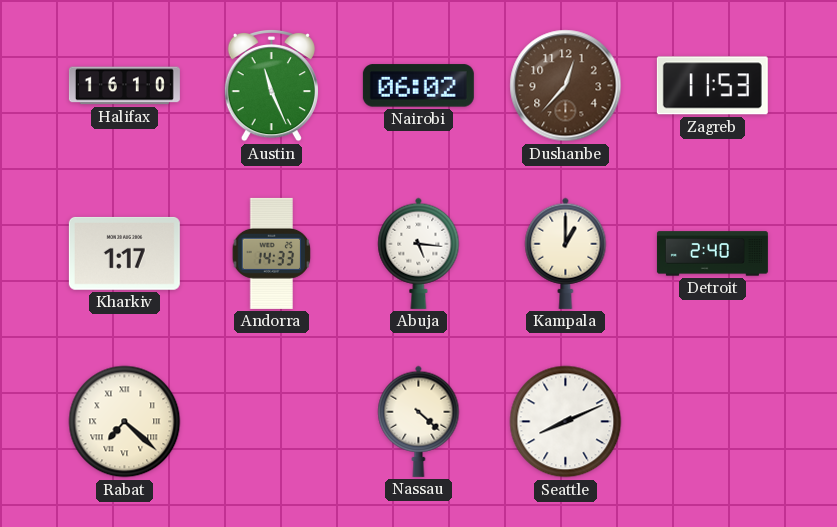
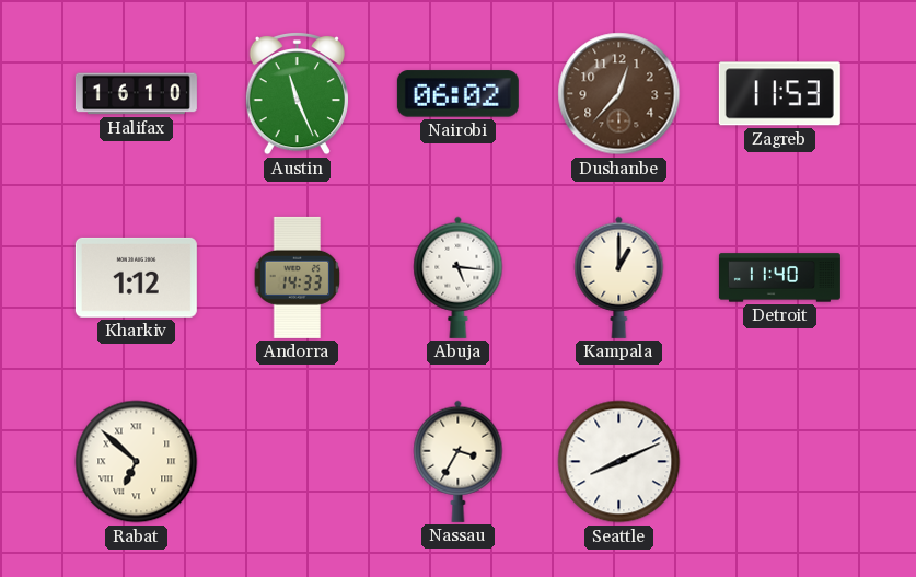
Kharkiv: 1:17 -> 1:12
Detroit: 2:40 -> 11:40
Rabat: 7:22 -> 6:52
Nassau: 4:22 -> 3:35
